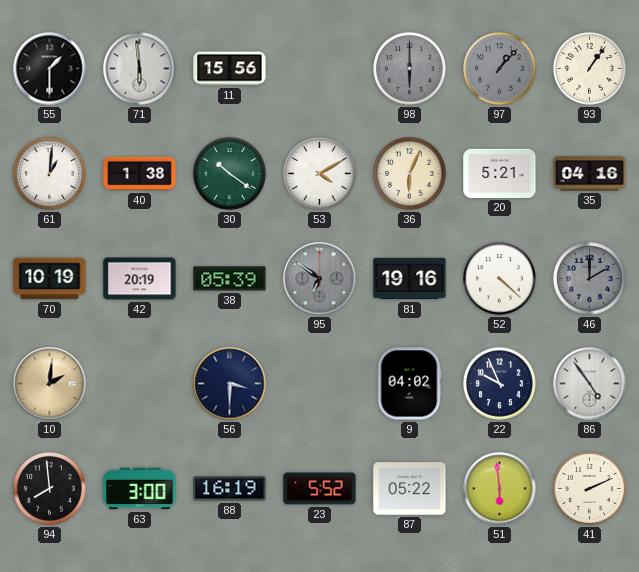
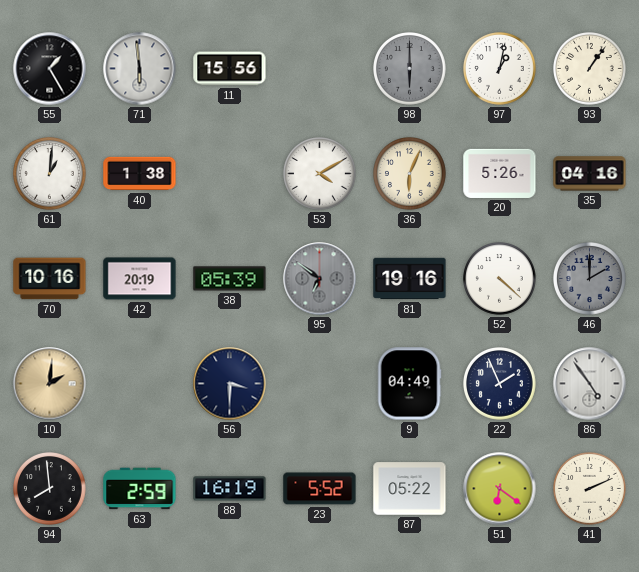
55: 1:30 -> 1:25
97: 1:07 -> 1:02
97 dial: grey -> white
30: 10:21 -> none
20: 5:21 -> 5:26
70: 10:19 -> 10:16
9: 04:02 -> 04:49
22: 9:56 -> 1:56
63: 3:00 -> 2:59
51: 5:59 -> 6:21
